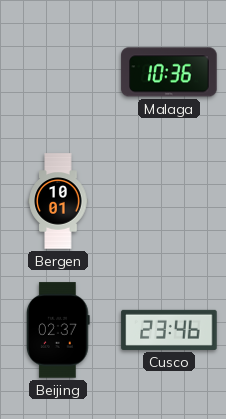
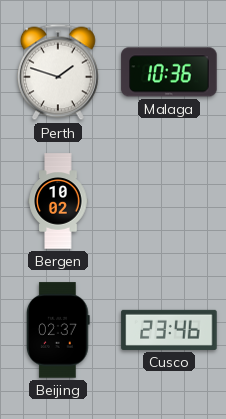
Perth: none -> 1:48
Bergen: 10:01 -> 10:02
